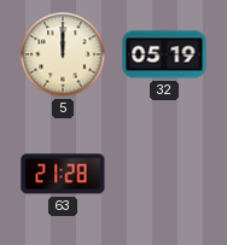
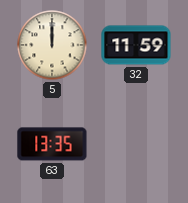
32: 05:19 -> 11:59
63: 21:28 -> 13:35
